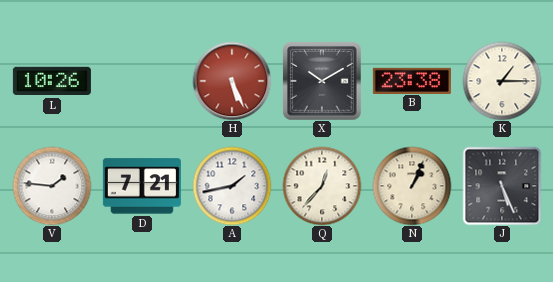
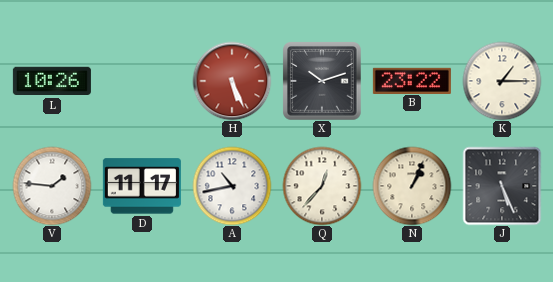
X: 10:10 -> 10:12
B: 23:38 -> 23:22
D: 7:21 -> 11:17
A: 1:43 -> 10:43
